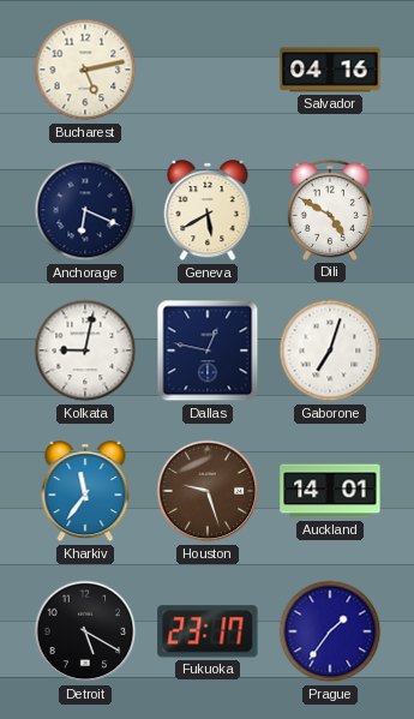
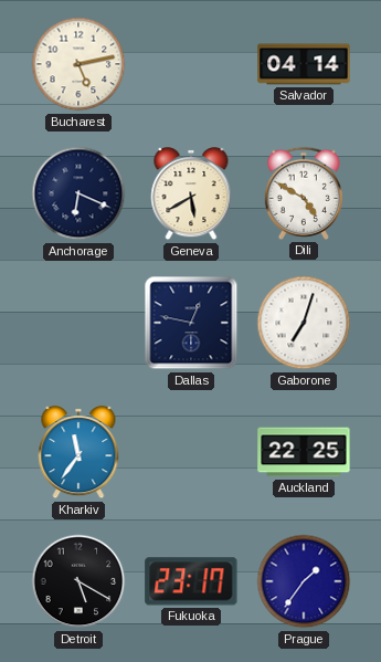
Salvador: 04:16 -> 04:14
Kolkata: 9:02 -> none
Houston: 9:27 -> none
Auckland: 14:01 -> 22:25
